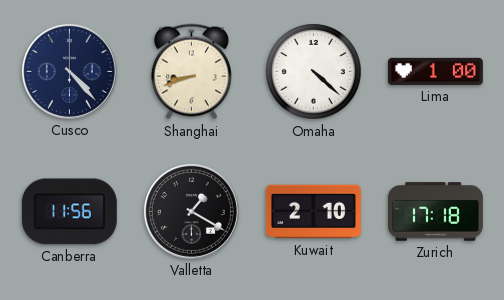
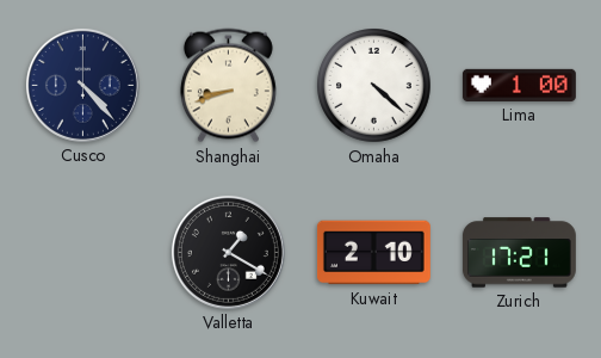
Canberra: 11:56 -> none
Zurich: 17:18 -> 17:21
